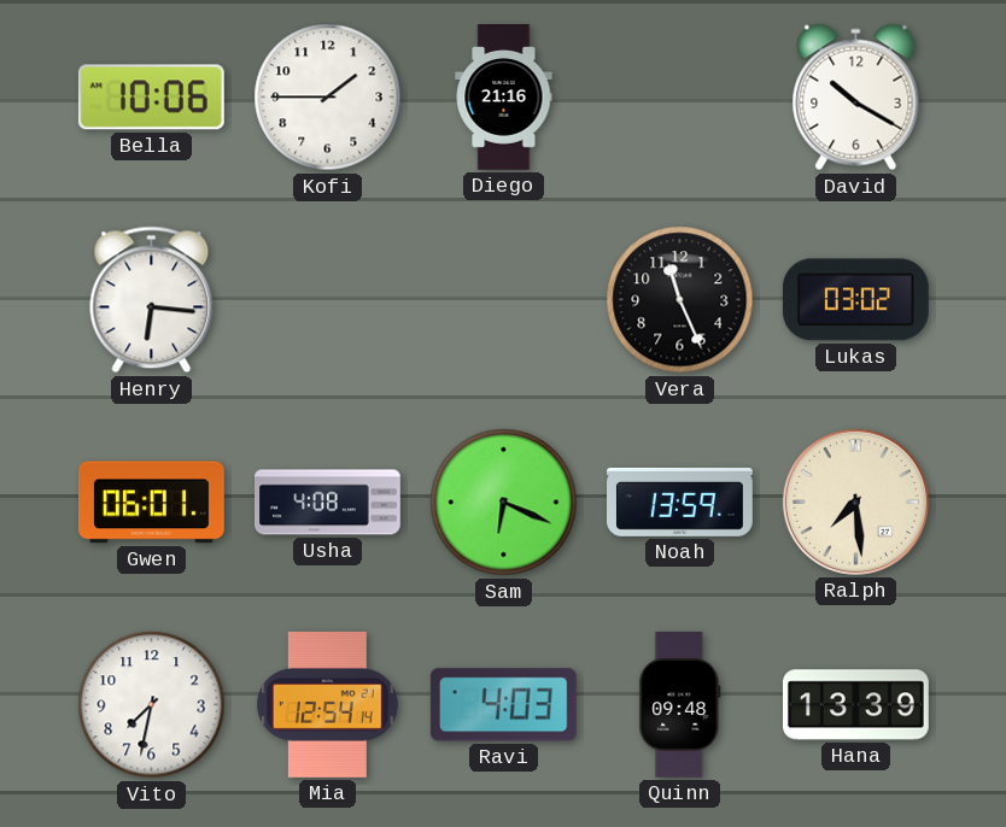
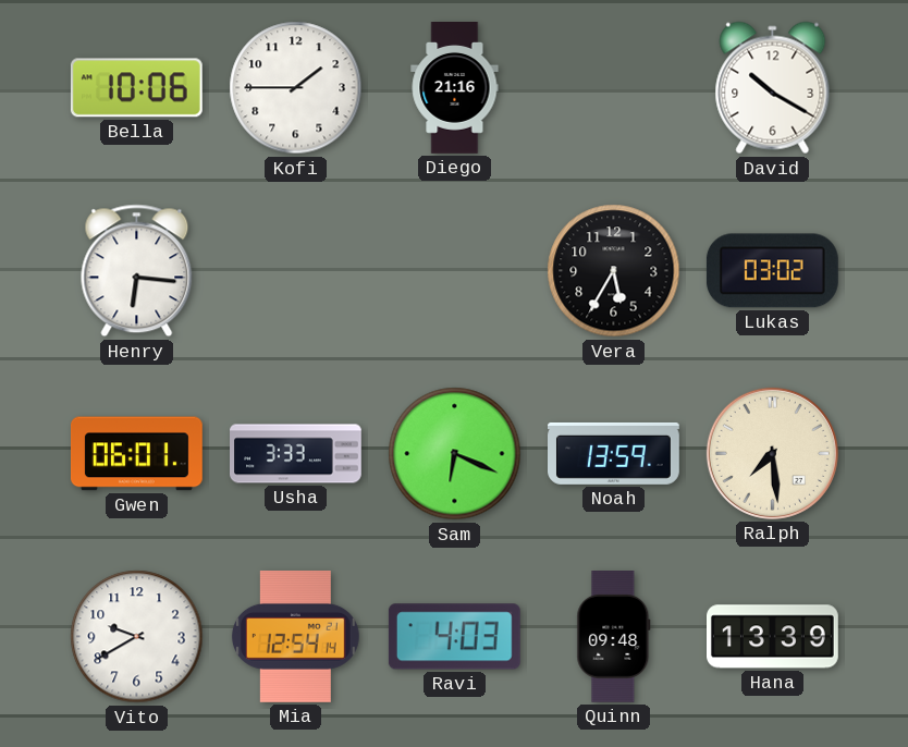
Vera: 11:26 -> 5:35
Usha: 4:08 -> 3:33
Vito: 7:32 -> 9:40
